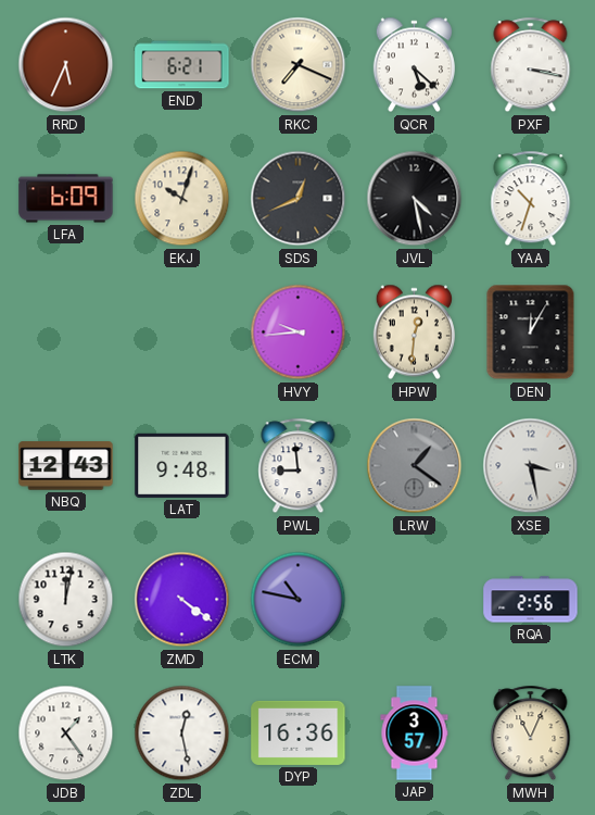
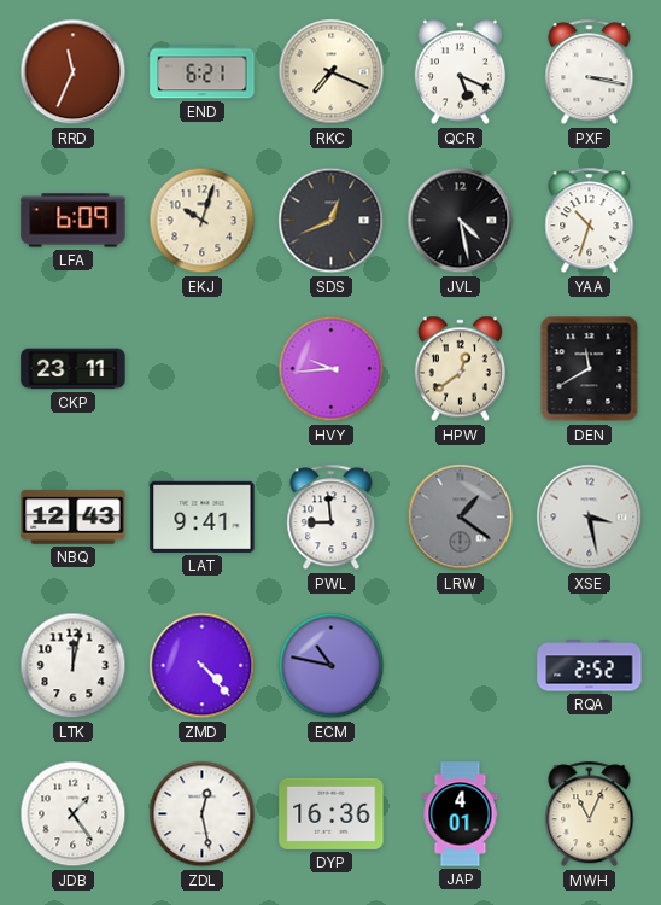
RRD: 5:34 -> 11:34
QCR: 5:22 -> 5:19
CKP: none -> 23:11
HPW: 12:31 -> 12:39
DEN: 12:05 -> 11:40
LAT: 9:48 -> 9:41
ZMD: 4:21 -> 4:23
RQA: 2:56 -> 2:52
JAP: 3:57 -> 4:01
